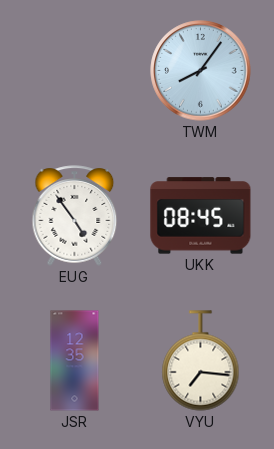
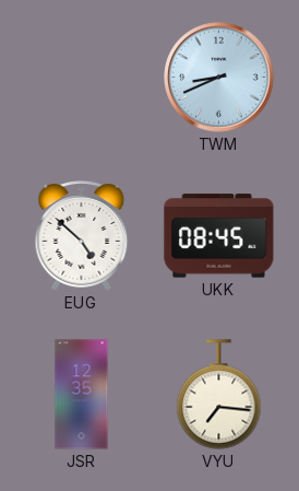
TWM: 8:06 -> 8:41
EUG: 4:54 -> 4:52
